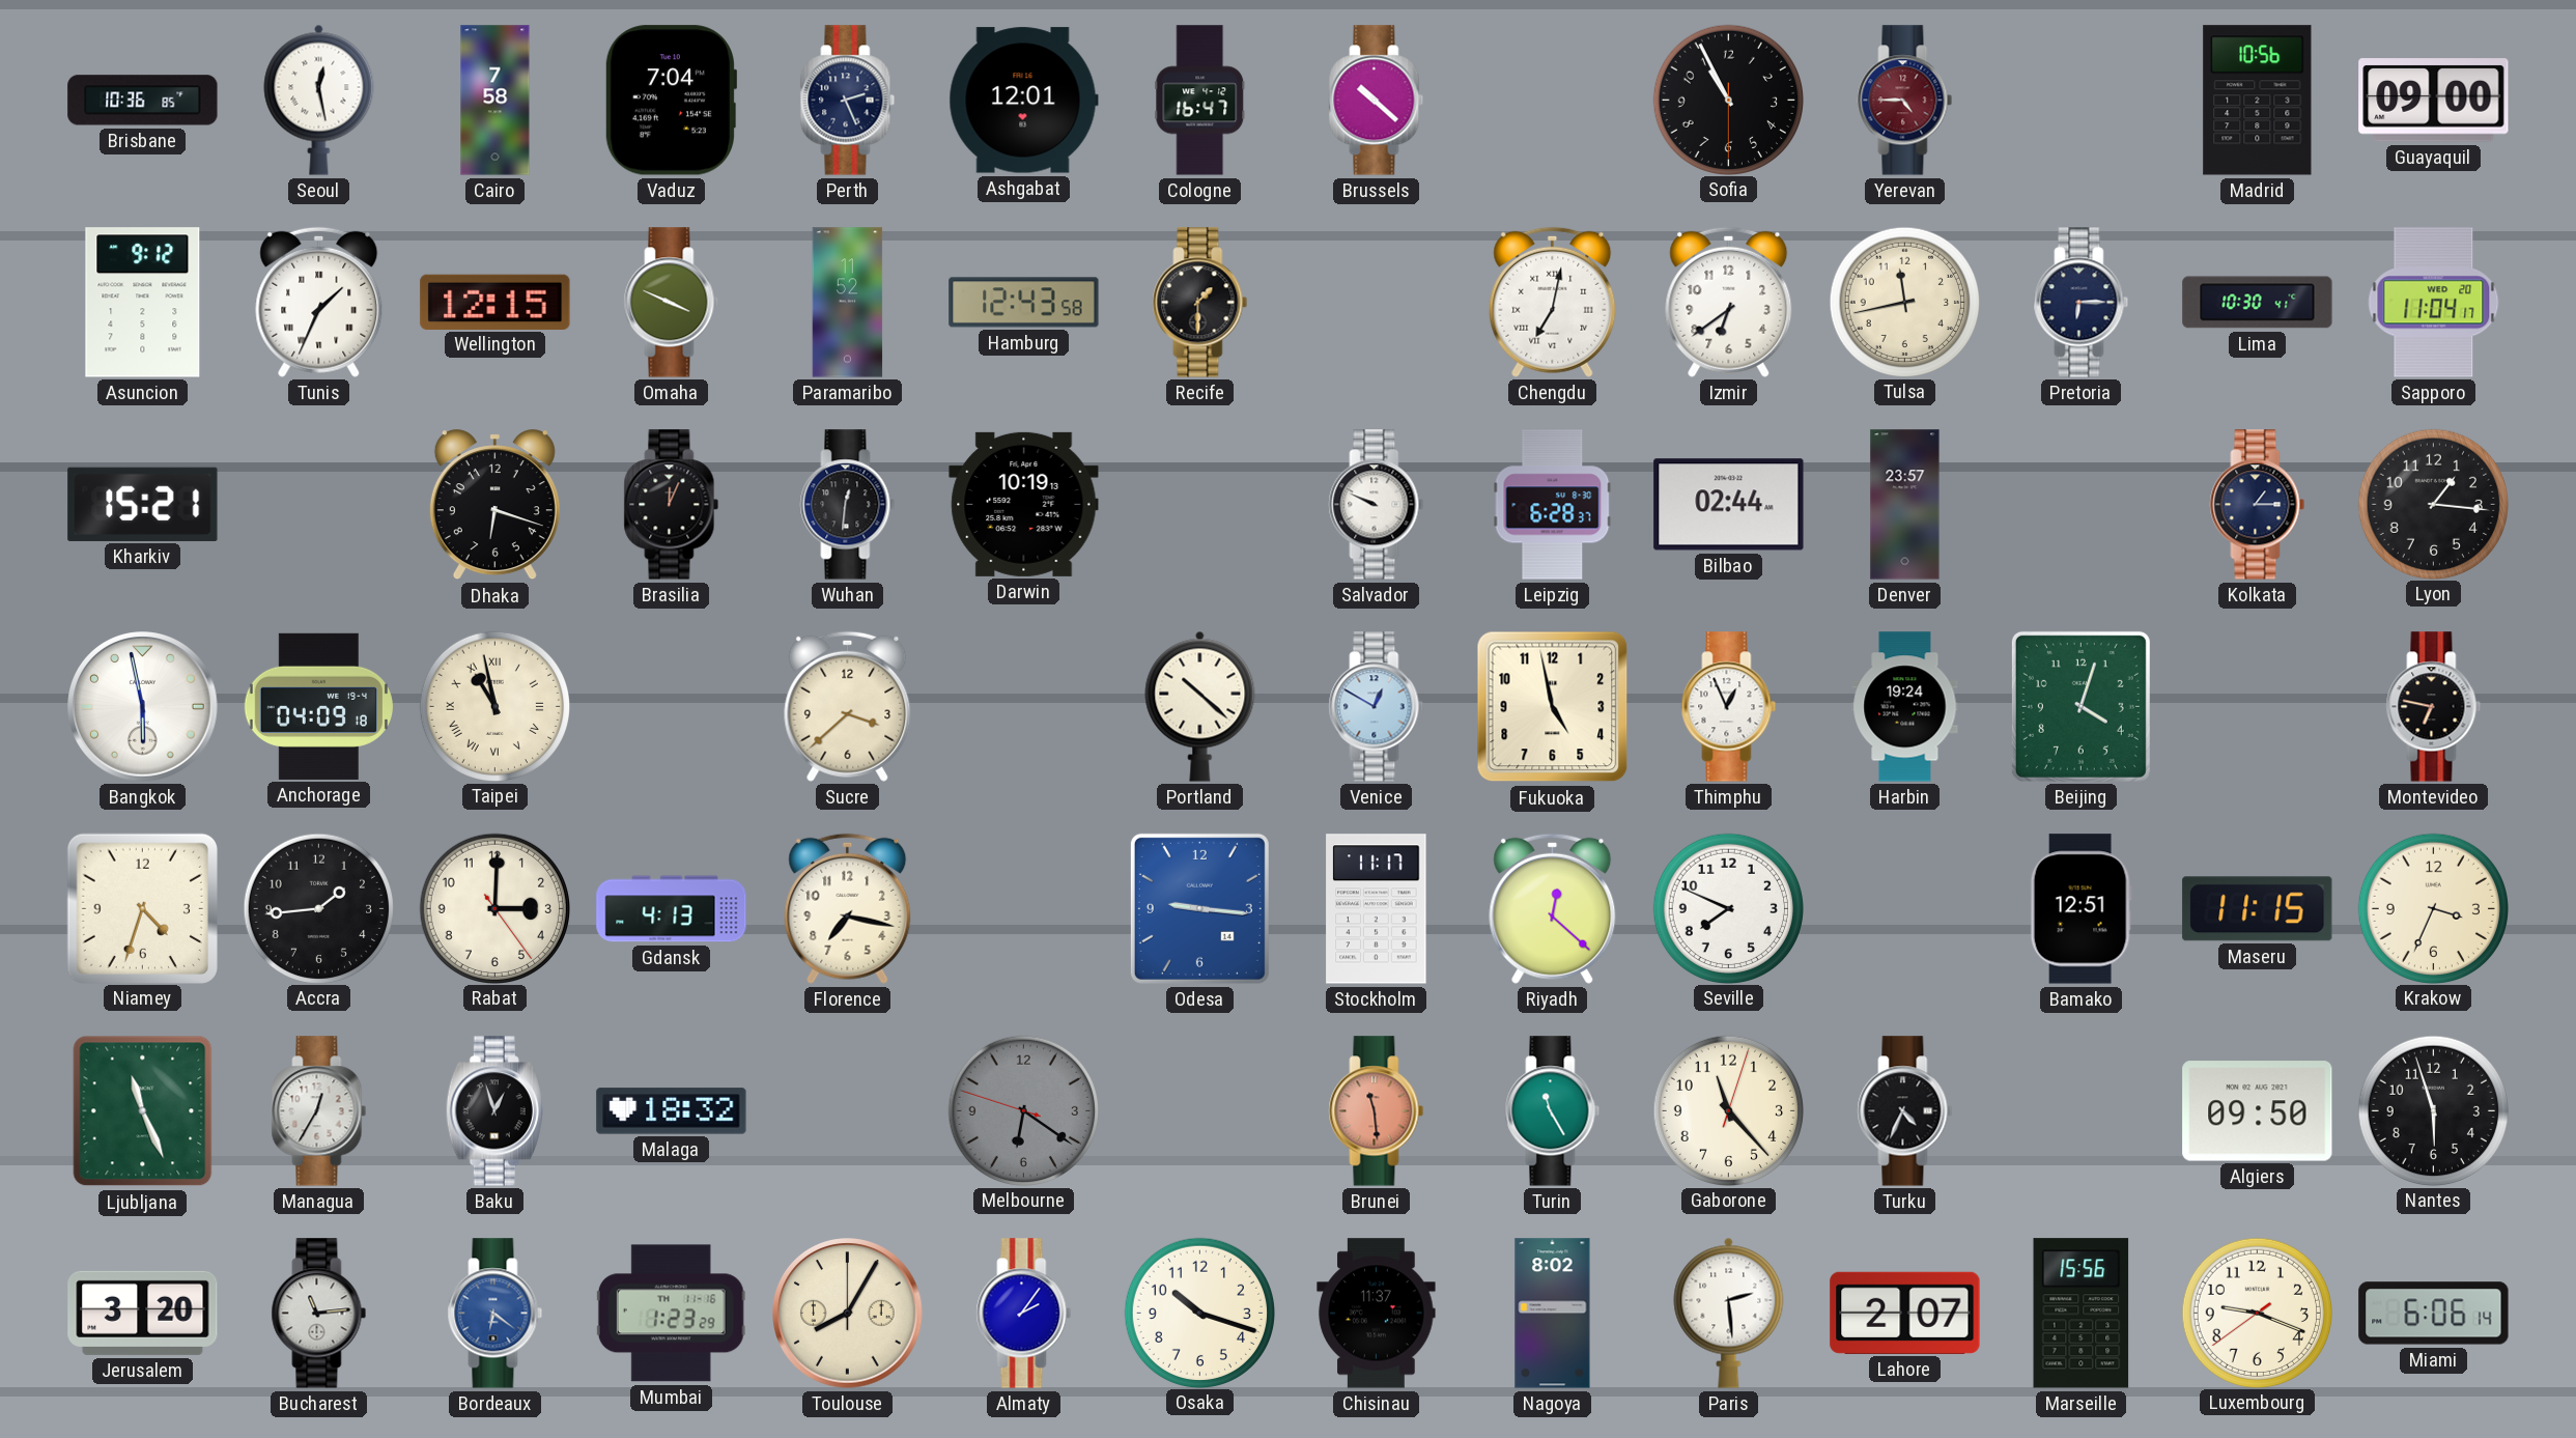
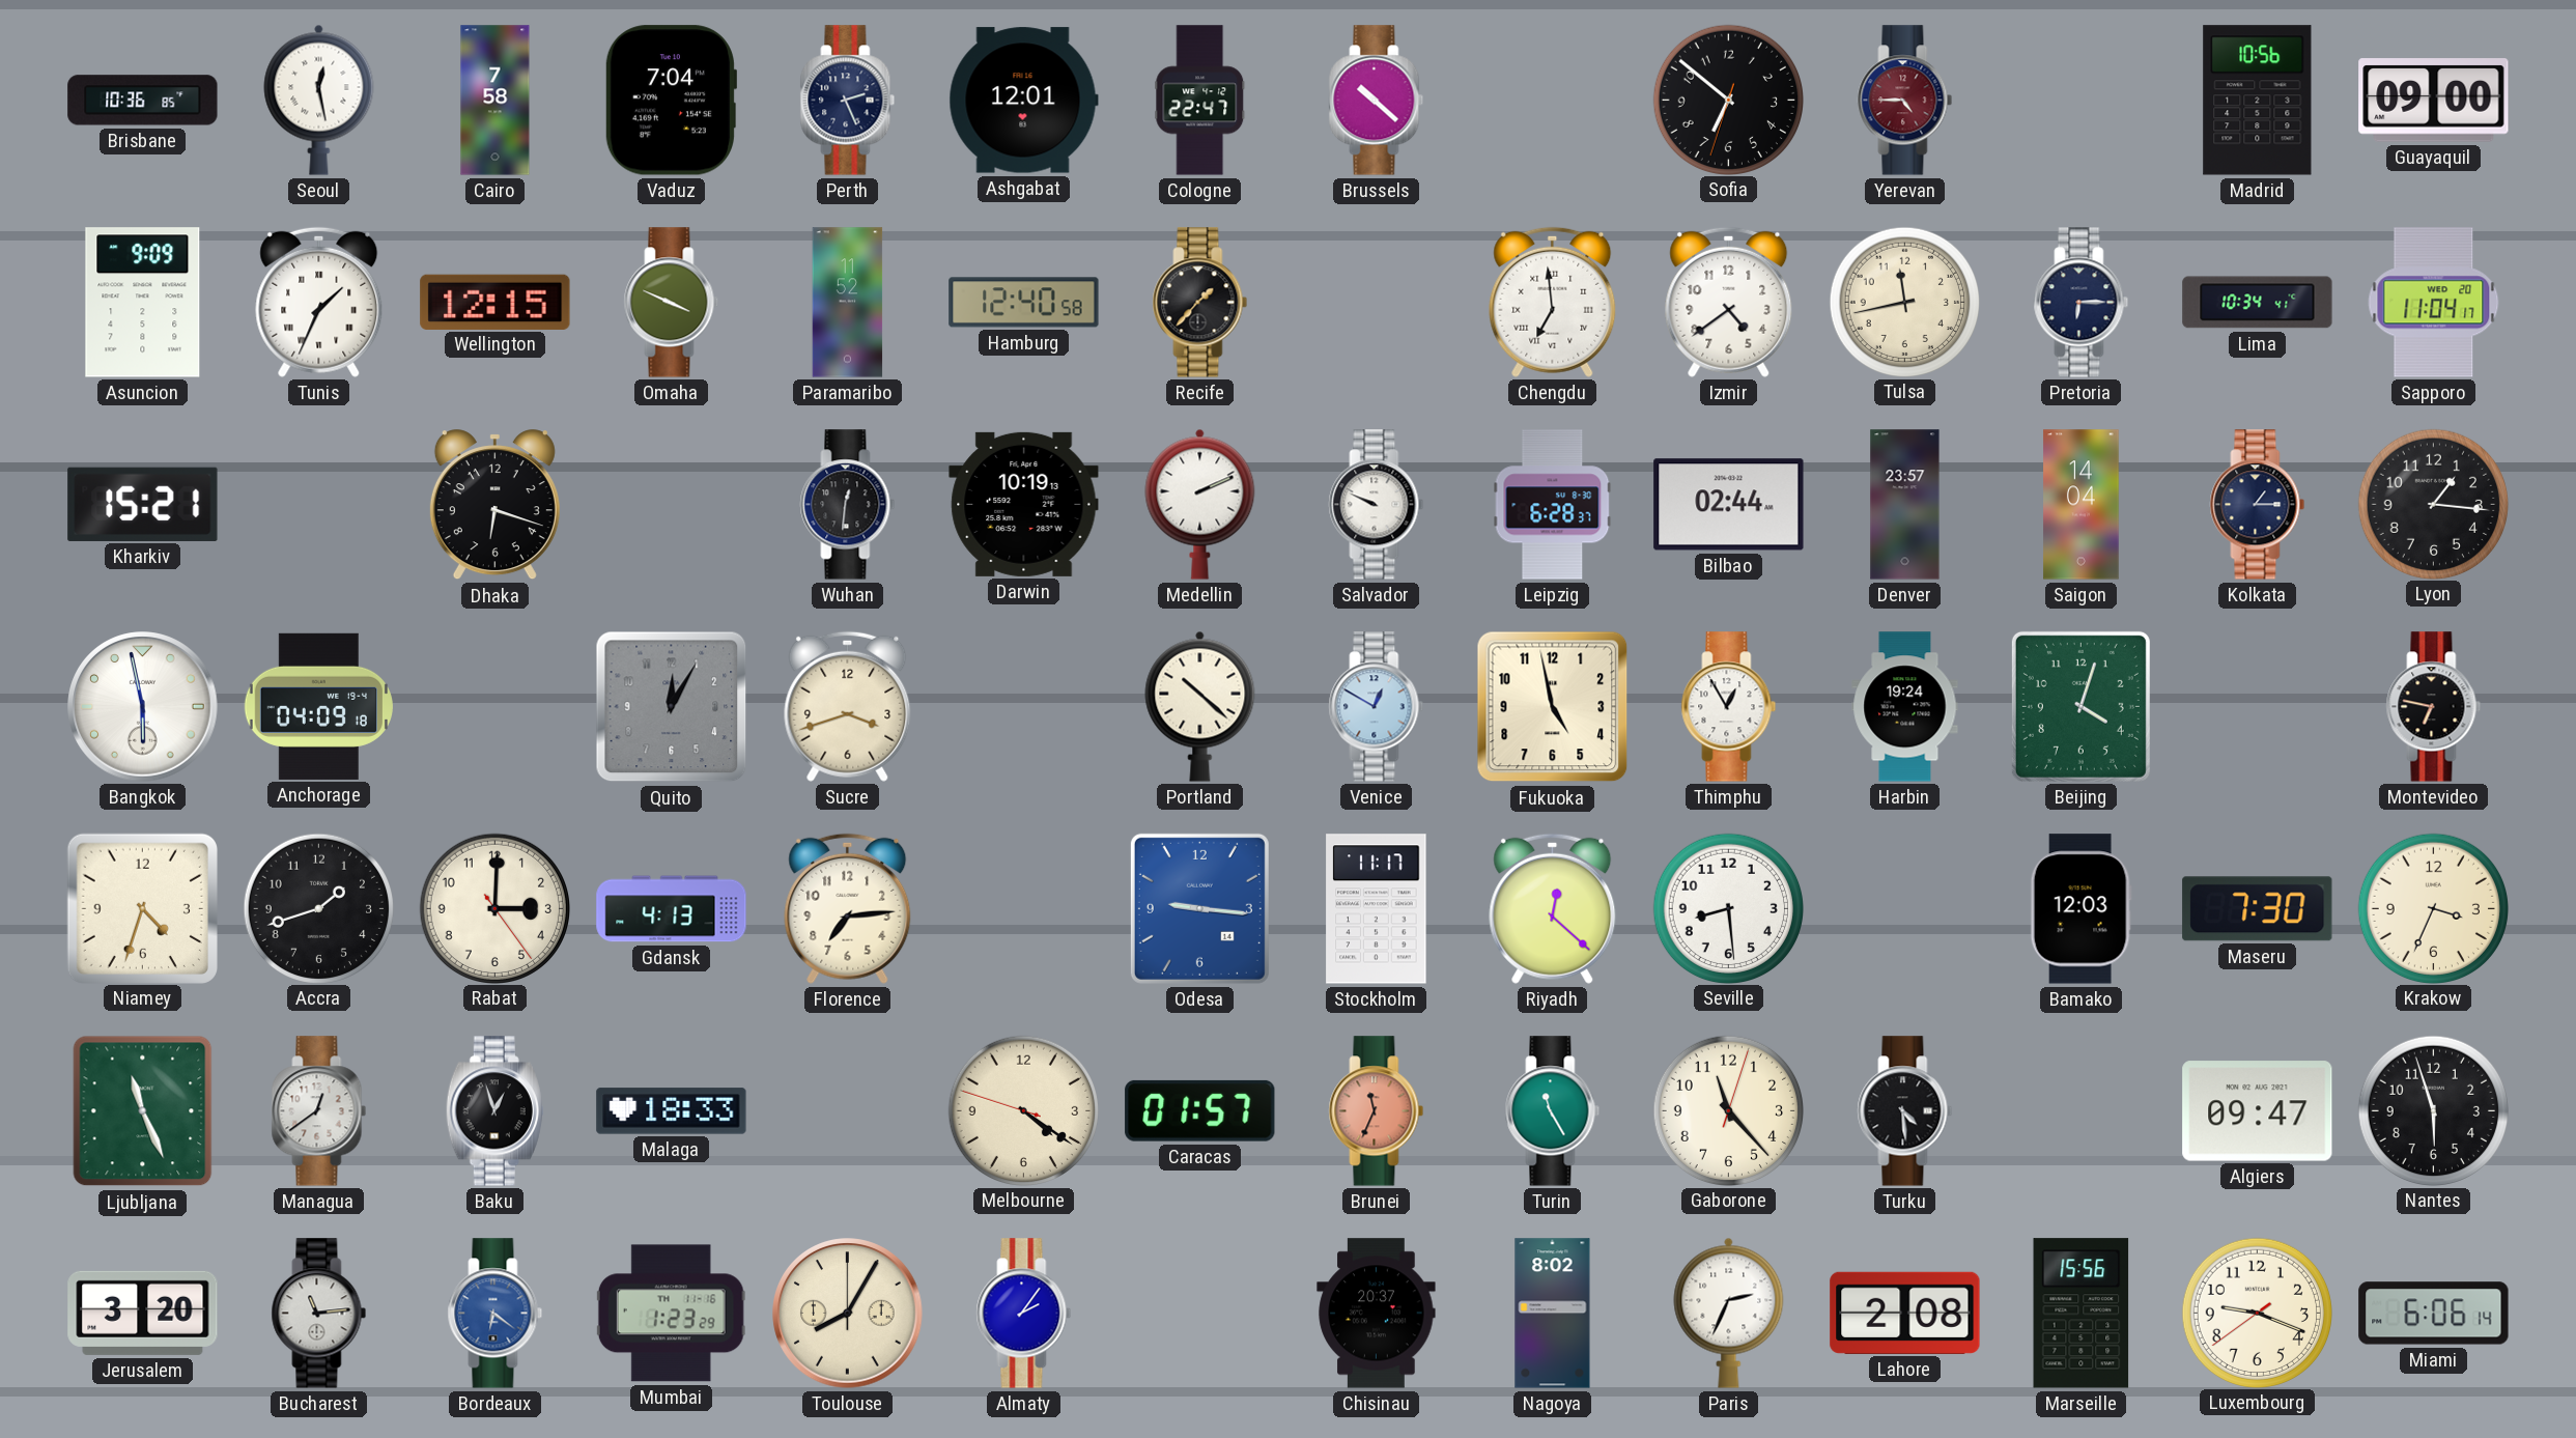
Cologne: 16:47 -> 22:47
Sofia: 10:55 -> 6:51
Asuncion: 9:12 -> 9:09
Hamburg: 12:43 -> 12:40
Recife: 1:30 -> 1:37
Chengdu: 7:02 -> 6:59
Izmir: 6:39 -> 4:39
Lima: 10:30 -> 10:34
Brasilia: 12:04 -> none
Medellin: none -> 2:11
Saigon: none -> 14:04
Taipei: 10:58 -> none
Quito: none -> 12:05
Sucre: 3:38 -> 3:42
Thimphu: 12:56 -> 12:55
Accra: 1:44 -> 1:42
Florence: 7:17 -> 7:14
Seville: 7:49 -> 8:29
Bamako: 12:51 -> 12:03
Maseru: 11:15 -> 7:30
Managua: 12:35 -> 12:39
Malaga: 18:32 -> 18:33
Melbourne: 6:20 -> 4:20
Melbourne dial: grey -> cream
Caracas: none -> 01:57
Brunei: 11:29 -> 11:34
Turku: 4:34 -> 4:29
Algiers: 09:50 -> 09:47
Osaka: 10:18 -> none
Chisinau: 11:37 -> 20:37
Paris: 2:29 -> 2:34
Lahore: 2:07 -> 2:08
